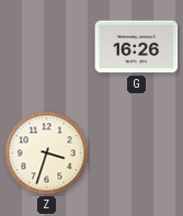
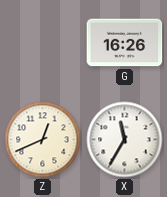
Z: 3:33 -> 12:41
X: none -> 11:35
